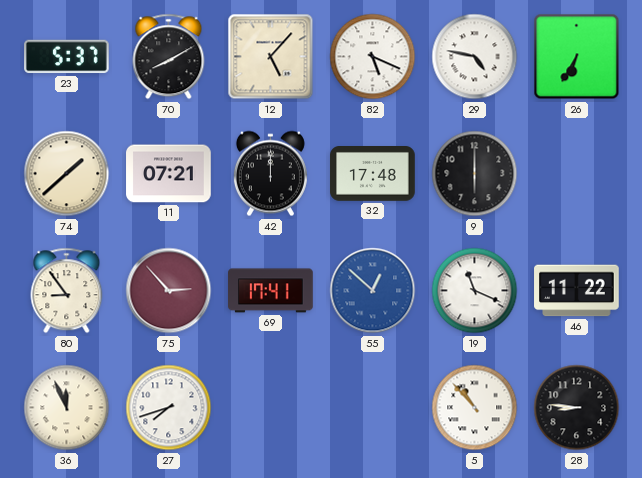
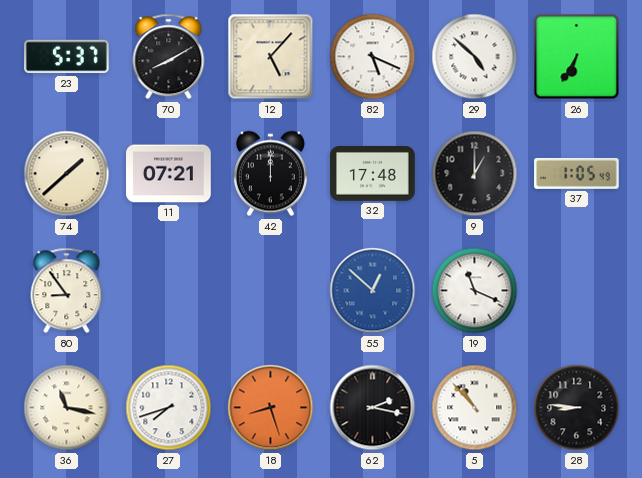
29: 4:47 -> 4:52
9: 6:00 -> 1:00
37: none -> 1:05
75: 2:53 -> none
69: 17:41 -> none
46: 11:22 -> none
36: 11:56 -> 11:17
18: none -> 8:27
62: none -> 2:17
